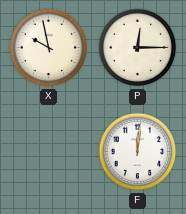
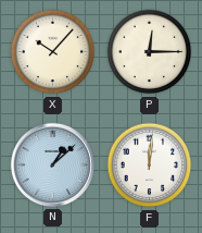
X: 9:58 -> 10:07
N: none -> 1:08
